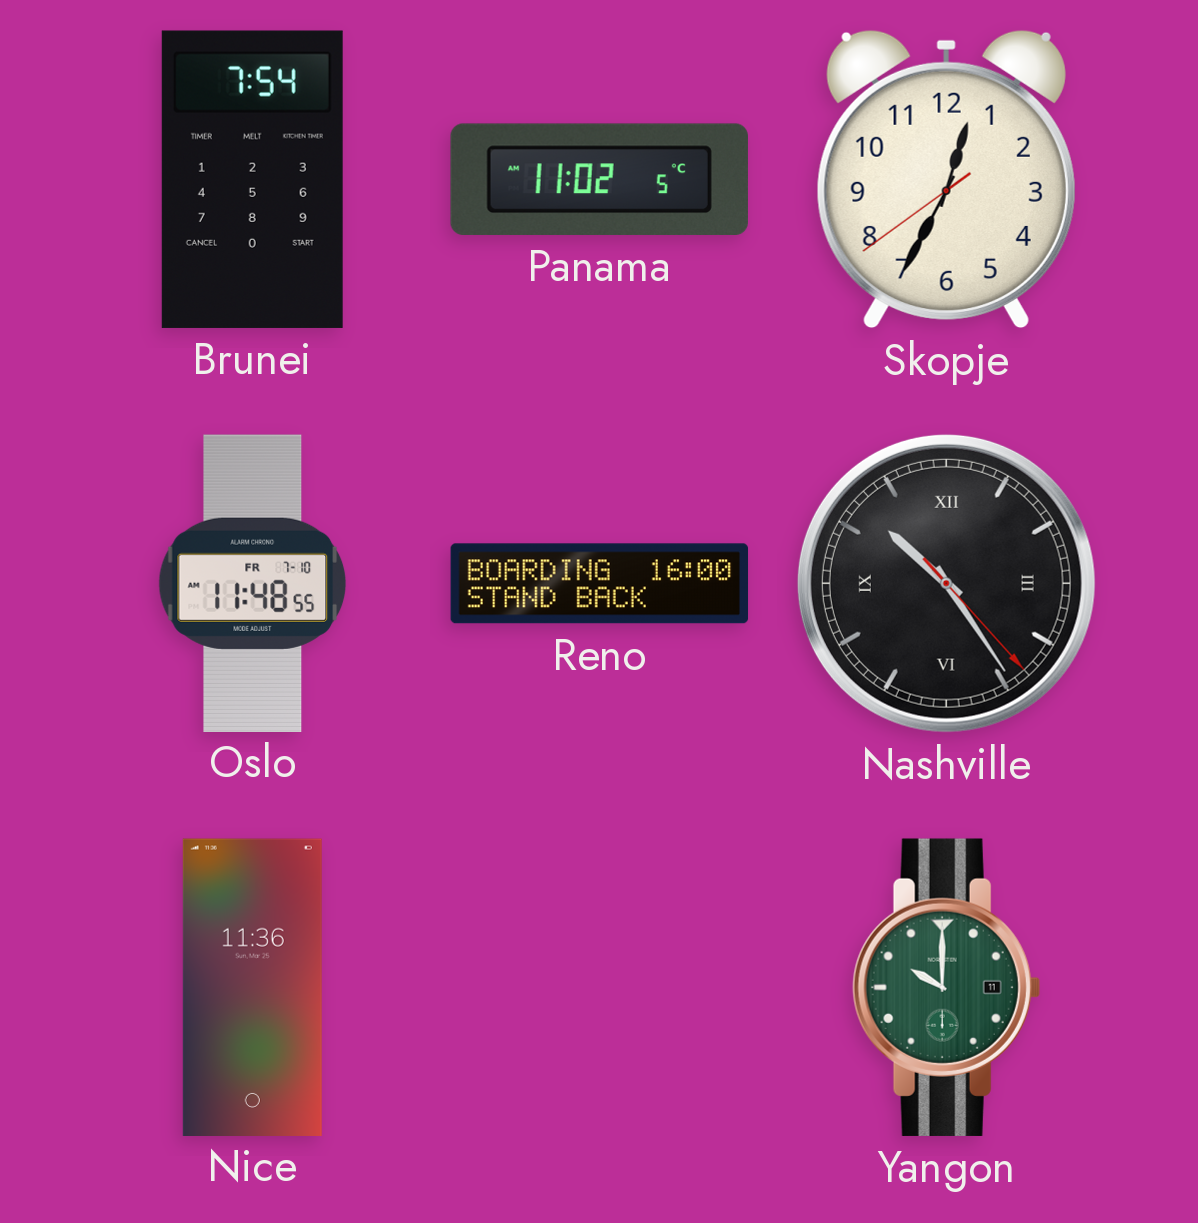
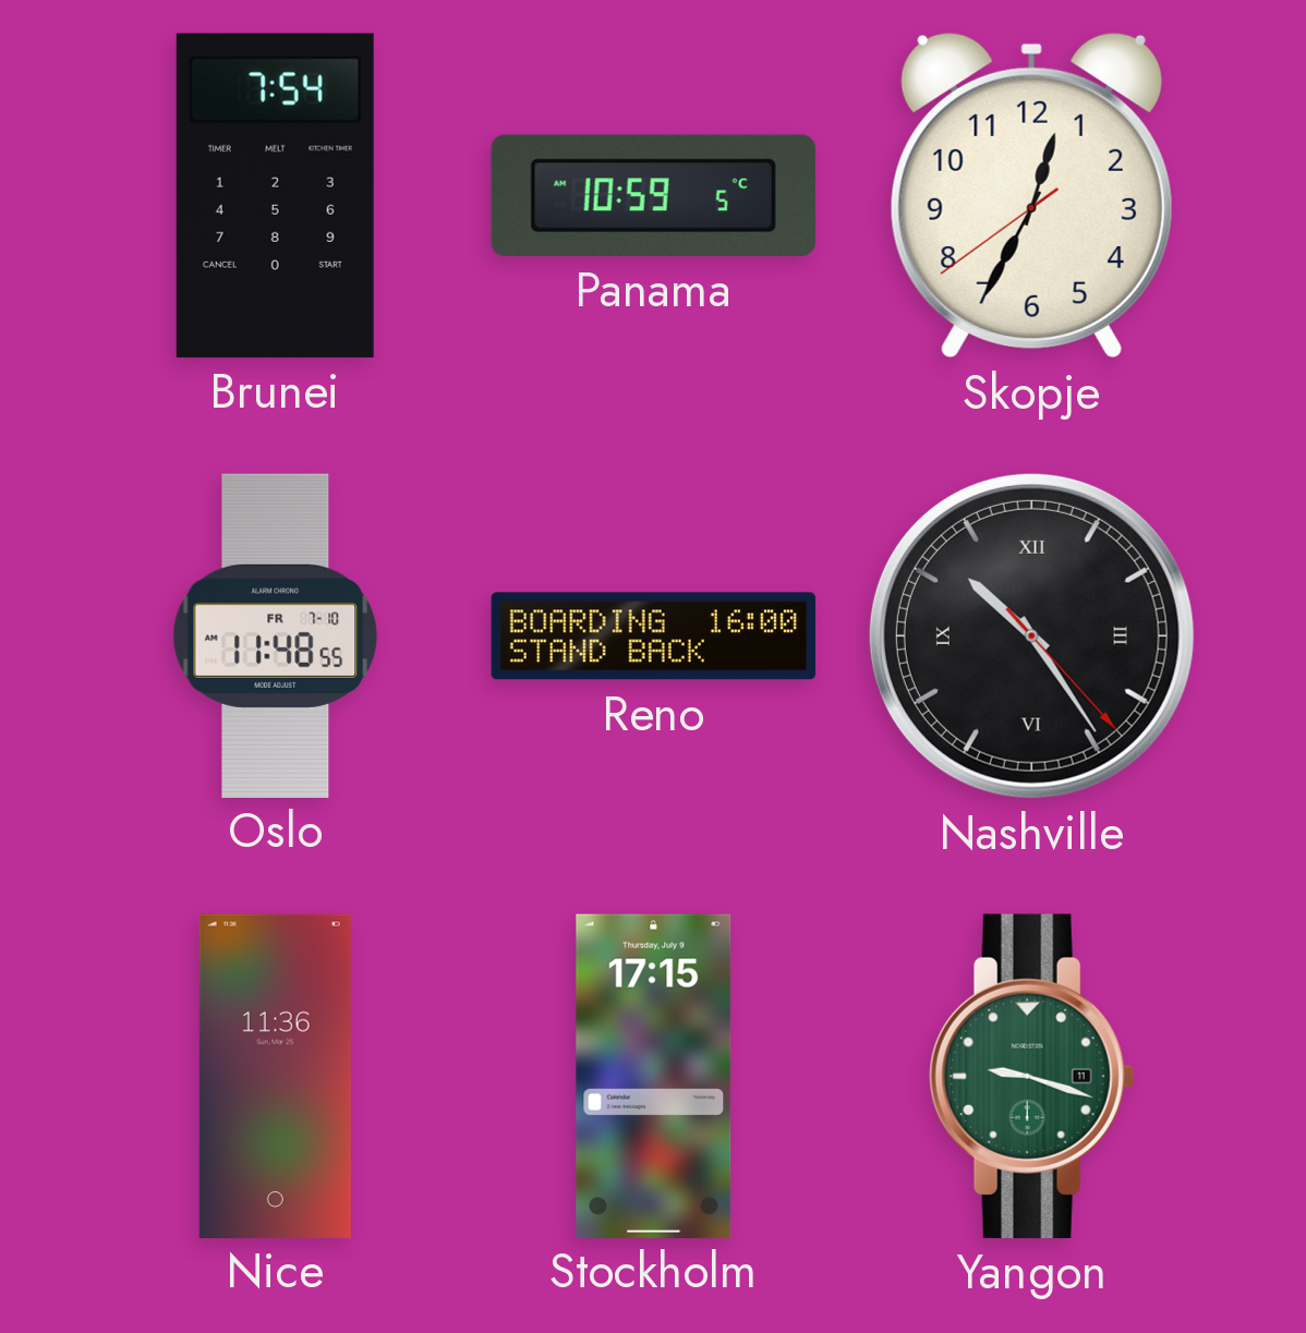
Panama: 11:02 -> 10:59
Stockholm: none -> 17:15
Yangon: 10:00 -> 9:18
